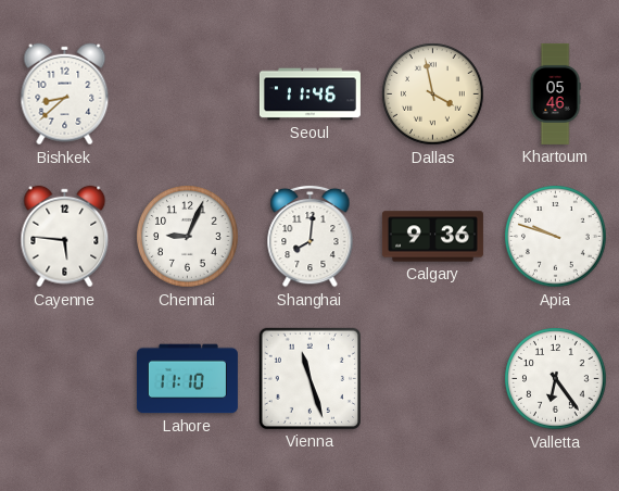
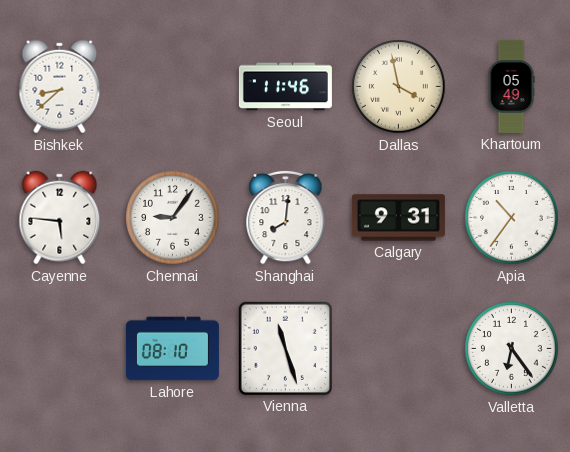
Khartoum: 05:46 -> 05:49
Chennai: 9:04 -> 9:06
Calgary: 9:36 -> 9:31
Apia: 9:48 -> 10:36
Lahore: 11:10 -> 08:10
